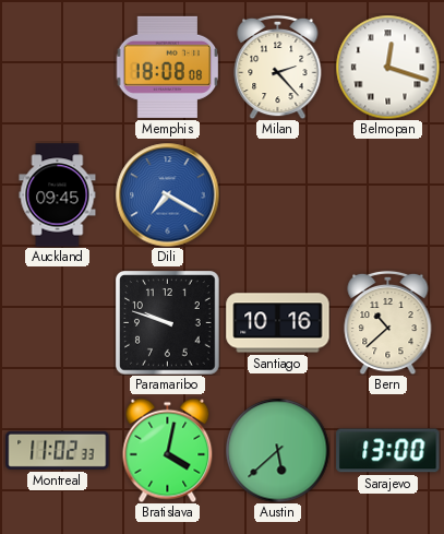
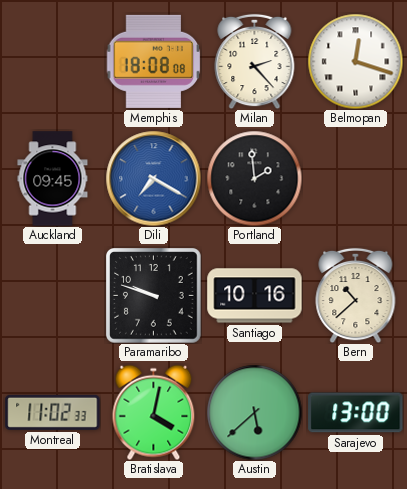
Portland: none -> 1:59
